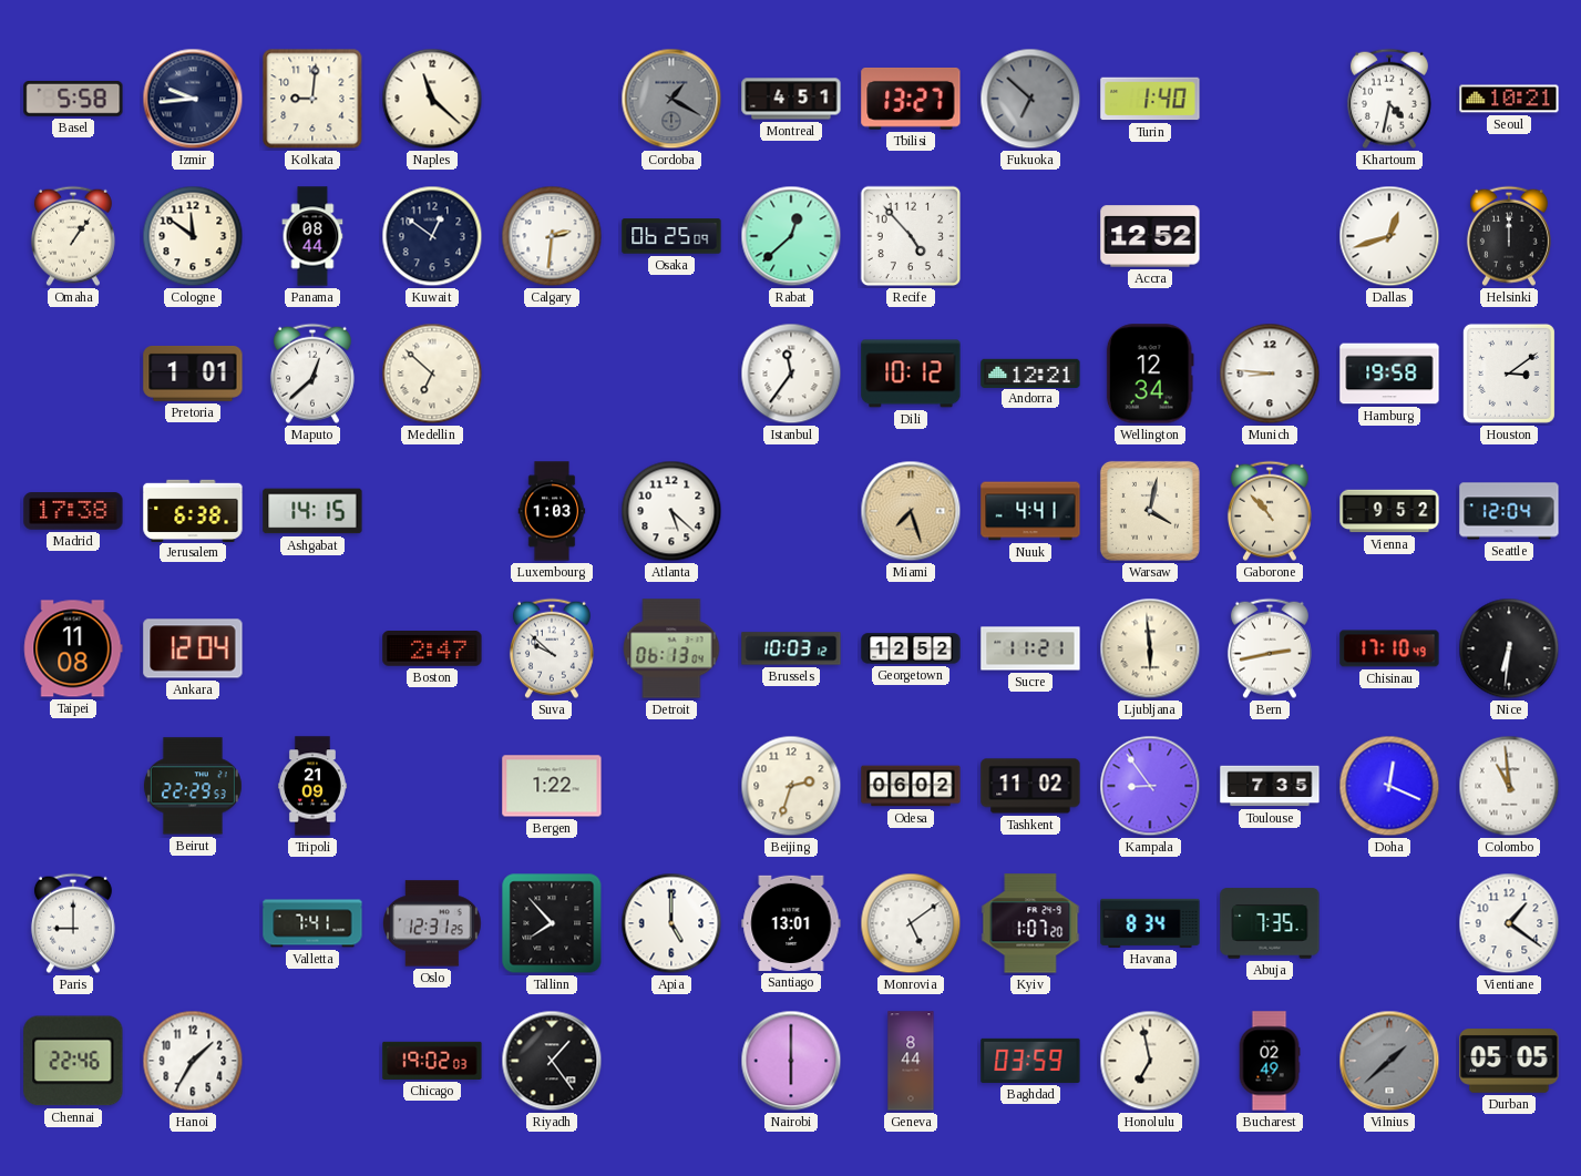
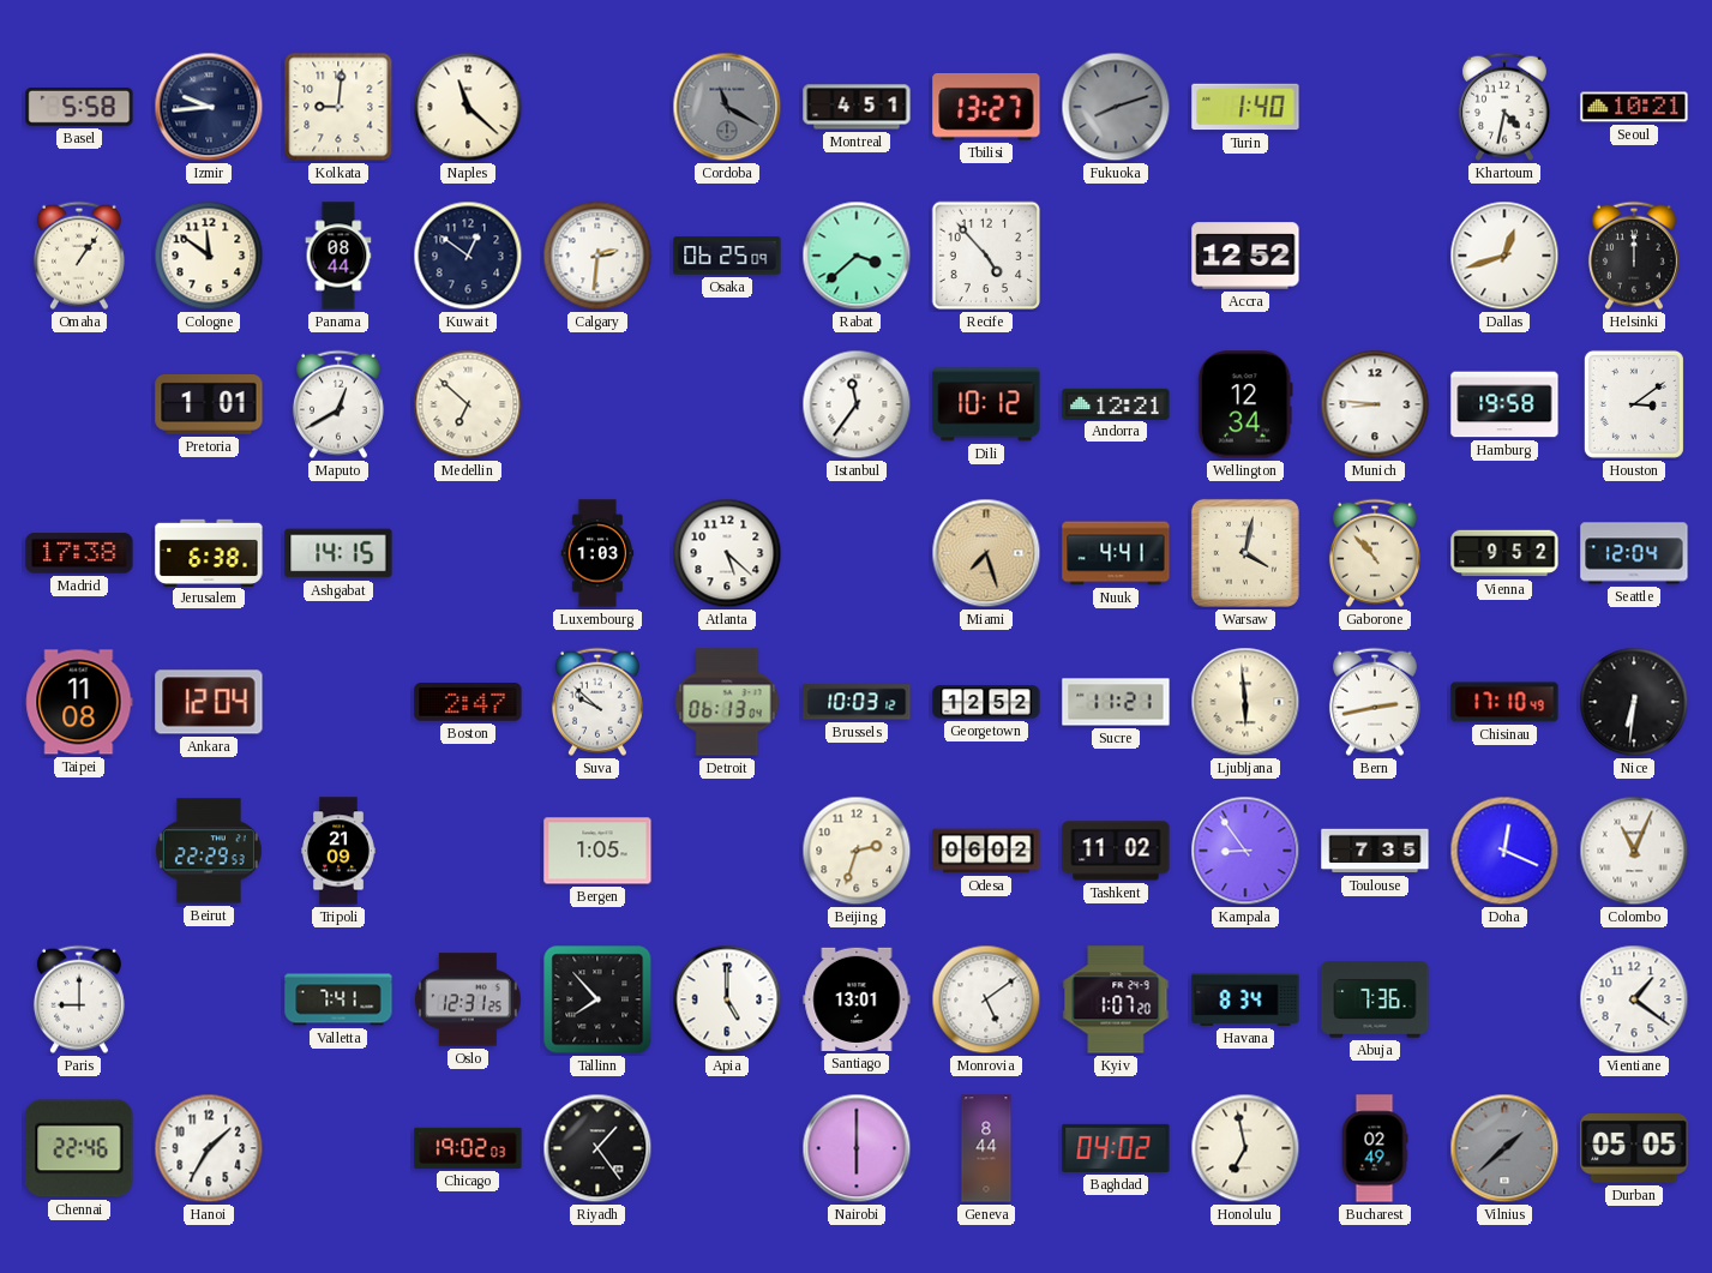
Cordoba: 1:20 -> 11:20
Fukuoka: 6:52 -> 8:12
Rabat: 12:38 -> 3:38
Maputo: 12:38 -> 12:40
Bergen: 1:22 -> 1:05
Colombo: 10:59 -> 11:04
Abuja: 7:35 -> 7:36
Baghdad: 03:59 -> 04:02
